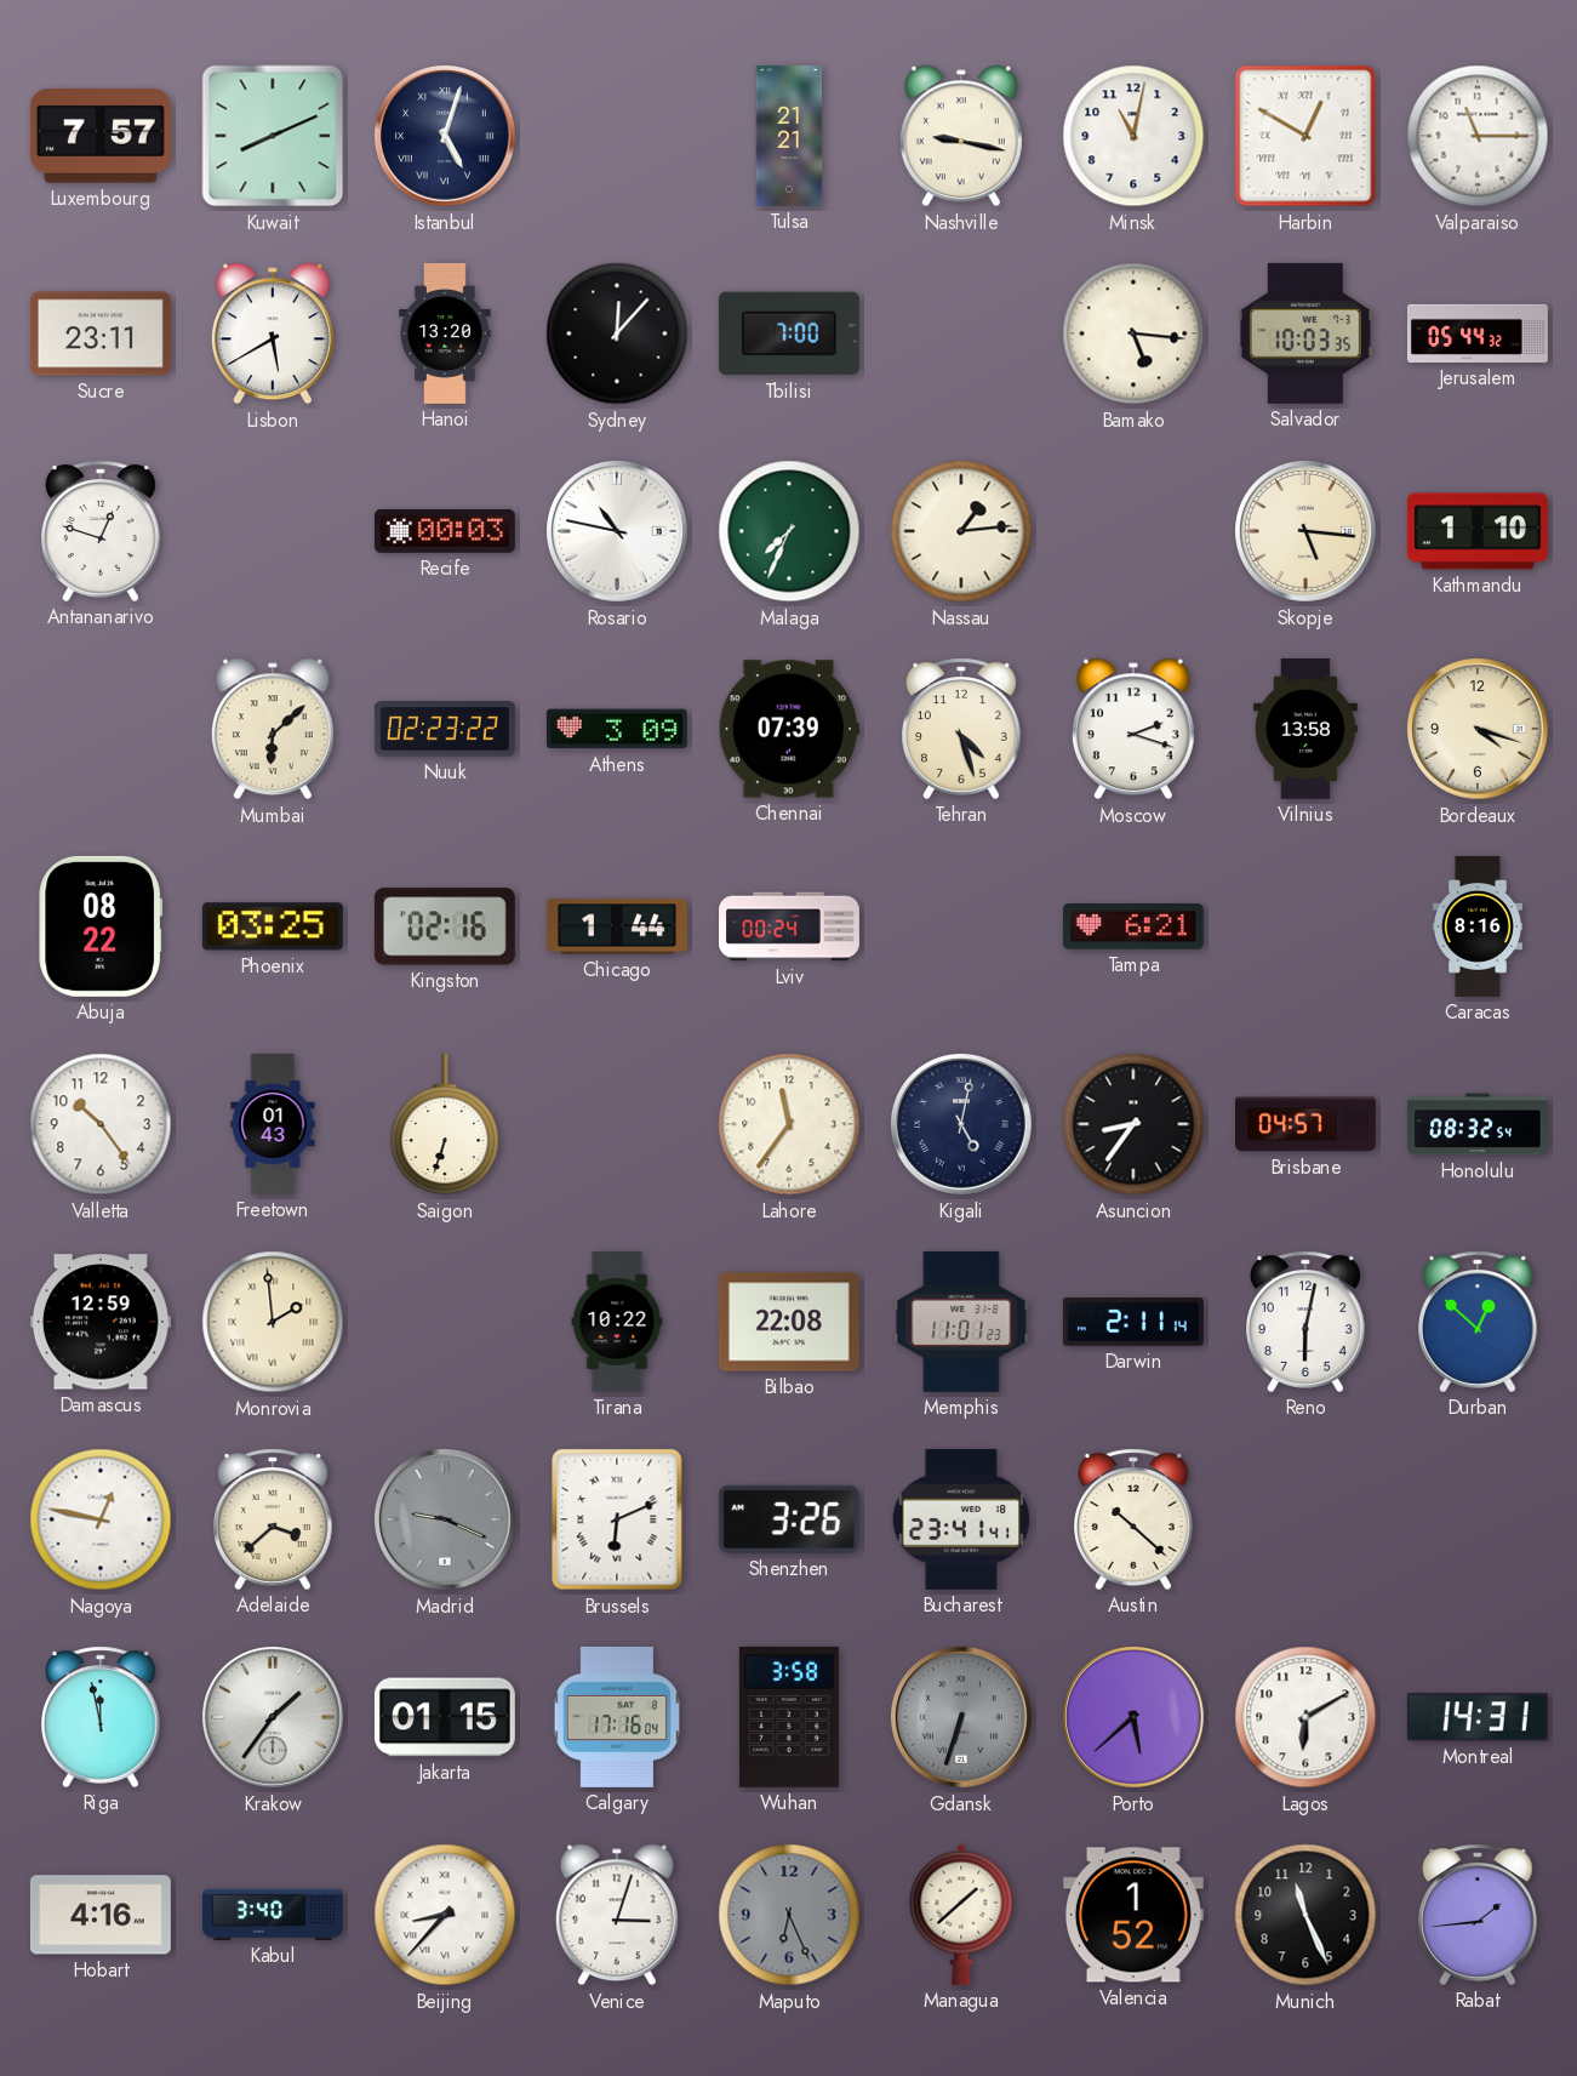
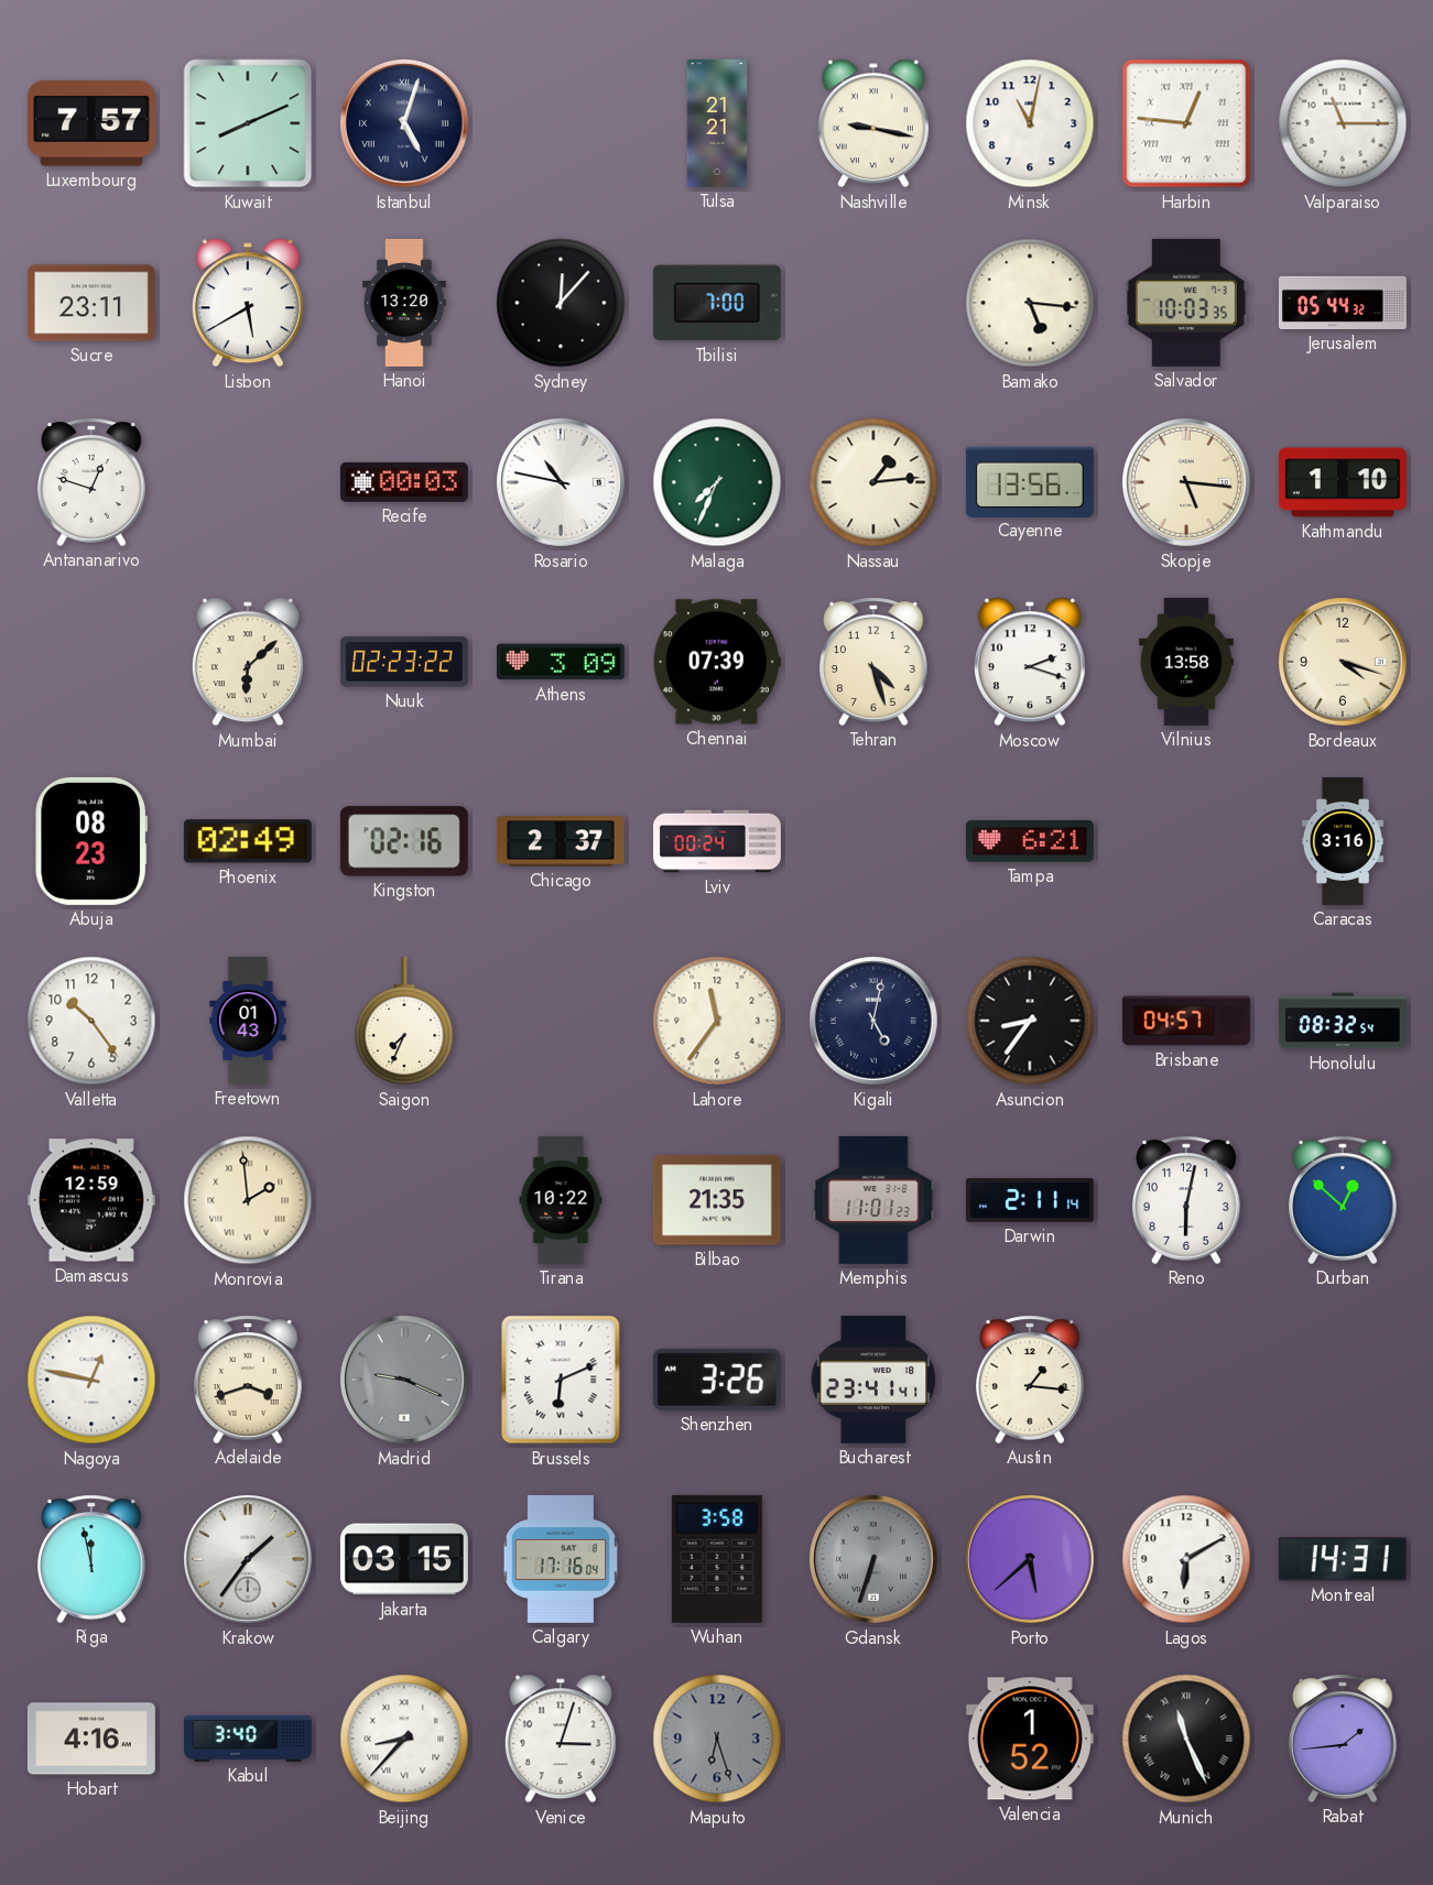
Harbin: 12:50 -> 12:46
Cayenne: none -> 13:56
Abuja: 08:22 -> 08:23
Phoenix: 03:25 -> 02:49
Chicago: 1:44 -> 2:37
Caracas: 8:16 -> 3:16
Saigon: 6:33 -> 7:34
Bilbao: 22:08 -> 21:35
Adelaide: 3:38 -> 3:42
Austin: 10:22 -> 1:16
Jakarta: 01:15 -> 03:15
Maputo: 6:26 -> 6:27
Managua: 1:38 -> none
Munich numerals: Arabic -> Roman
